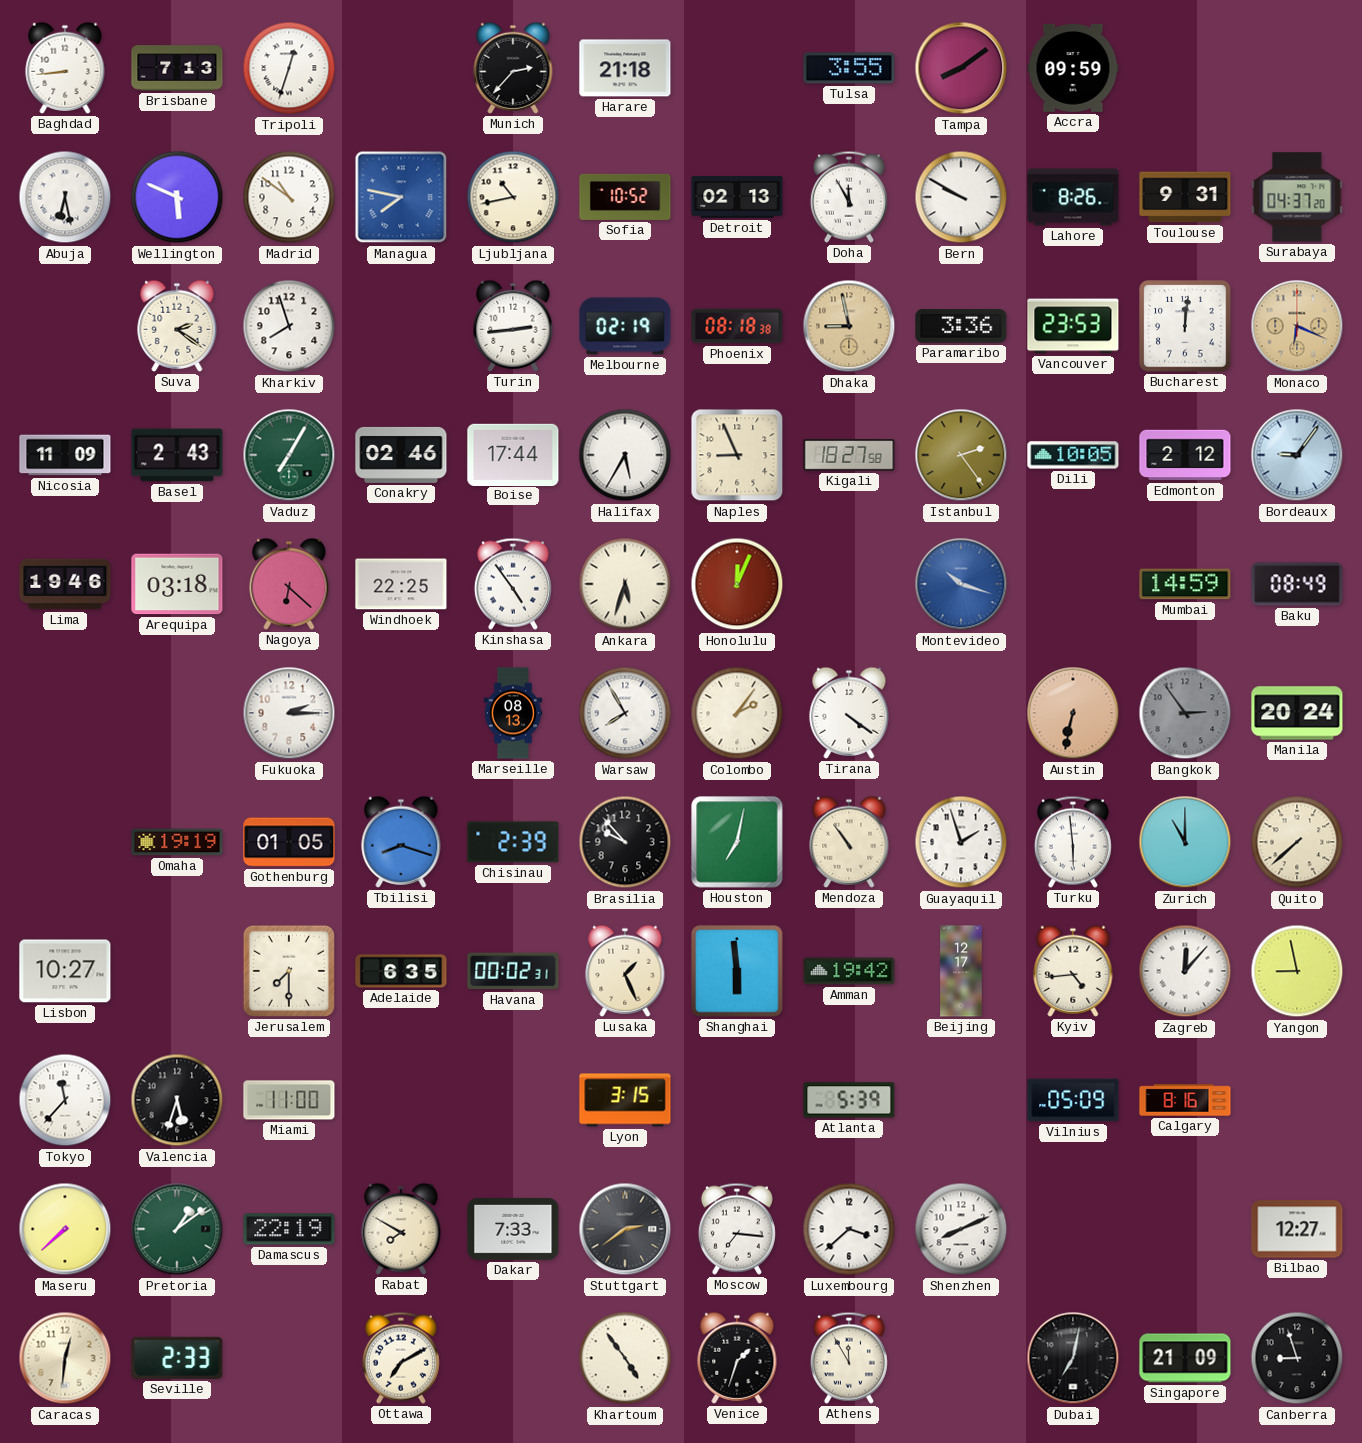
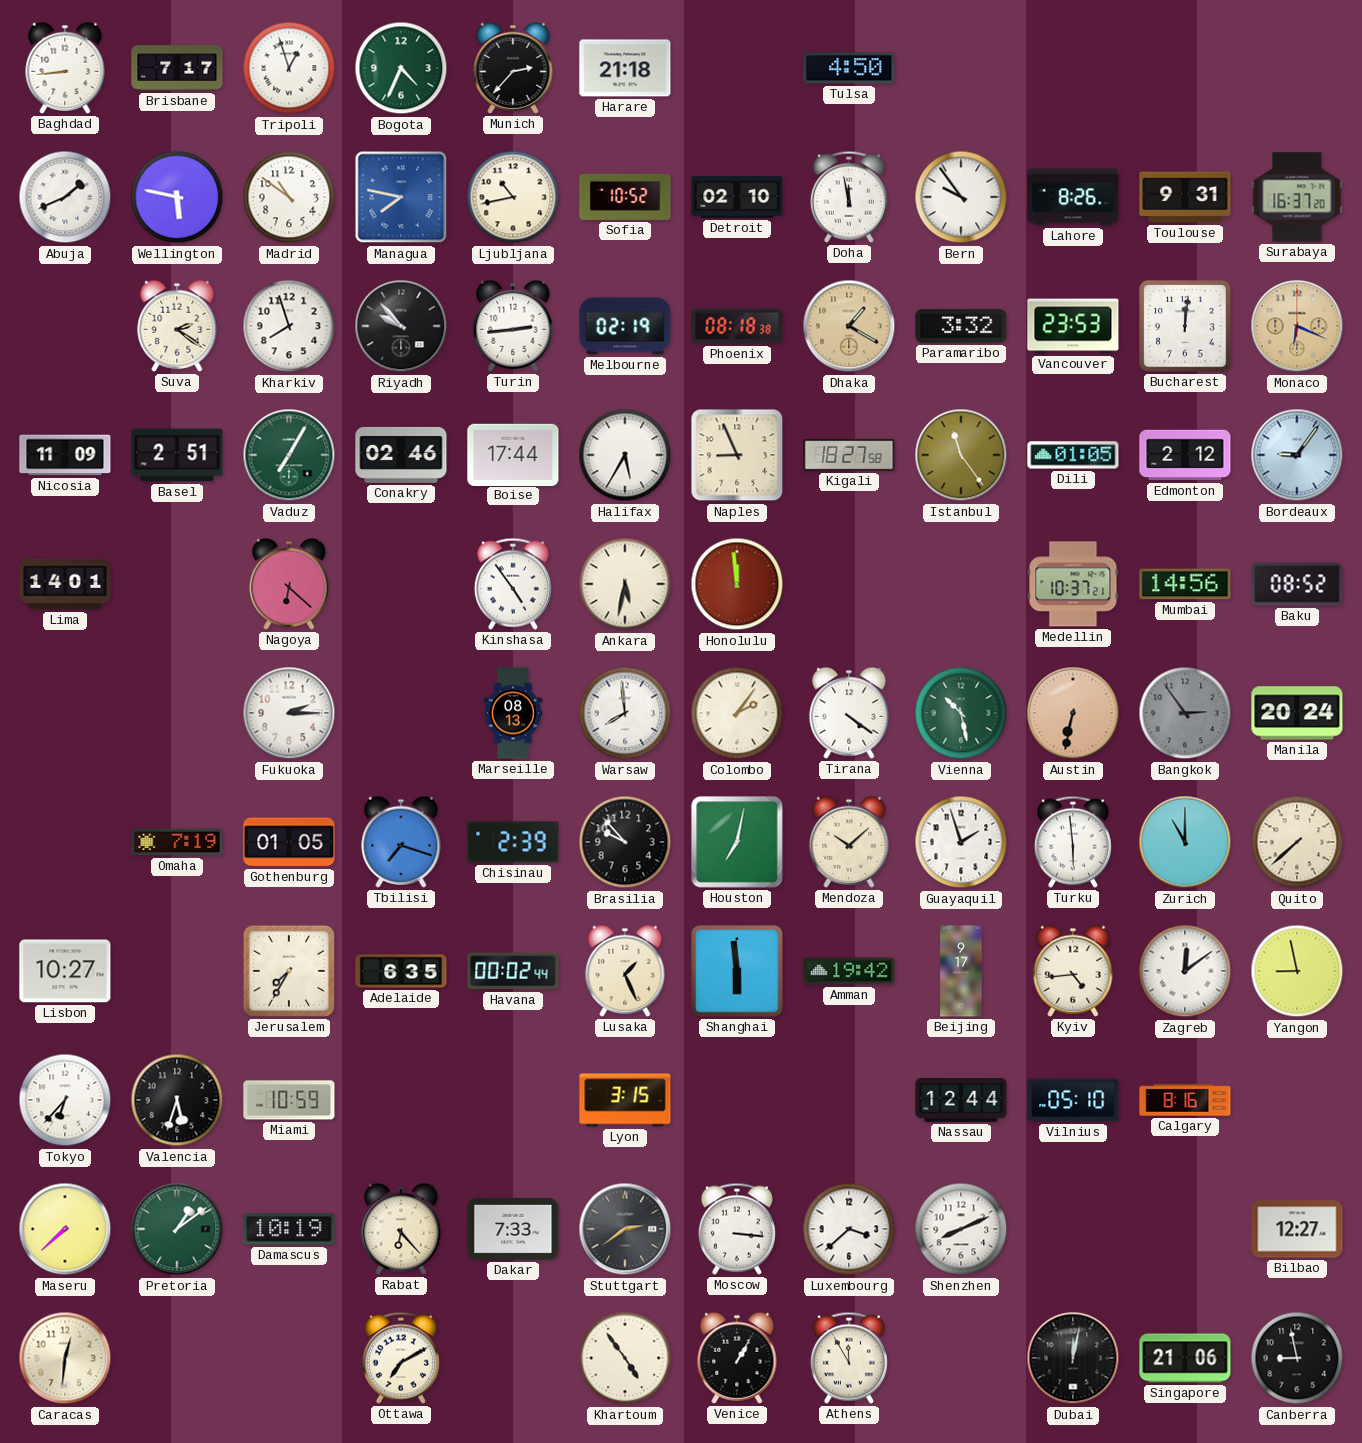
Brisbane: 7:13 -> 7:17
Tripoli: 12:33 -> 12:57
Bogota: none -> 4:34
Tulsa: 3:55 -> 4:50
Tampa: 8:09 -> none
Accra: 09:59 -> none
Abuja: 6:28 -> 1:41
Wellington: 5:49 -> 5:47
Detroit: 02:13 -> 02:10
Doha: 11:55 -> 11:58
Bern: 9:50 -> 9:54
Surabaya: 04:37 -> 16:37
Riyadh: none -> 9:53
Dhaka: 8:58 -> 1:20
Paramaribo: 3:36 -> 3:32
Basel: 2:43 -> 2:51
Istanbul: 2:24 -> 11:24
Dili: 10:05 -> 01:05
Lima: 19:46 -> 14:01
Arequipa: 03:18 -> none
Windhoek: 22:25 -> none
Ankara: 5:33 -> 5:32
Honolulu: 12:04 -> 11:59
Montevideo: 10:18 -> none
Medellin: none -> 10:37
Mumbai: 14:59 -> 14:56
Baku: 08:49 -> 08:52
Warsaw: 7:55 -> 7:59
Vienna: none -> 10:28
Omaha: 19:19 -> 7:19
Tbilisi: 8:18 -> 7:18
Mendoza: 10:54 -> 10:08
Jerusalem: 7:30 -> 7:35
Havana: 00:02:31 -> 00:02:44
Beijing: 12:17 -> 9:17
Zagreb: 12:07 -> 12:09
Tokyo: 11:37 -> 6:37
Miami: 11:00 -> 10:59
Atlanta: 5:39 -> none
Nassau: none -> 12:44
Vilnius: 05:09 -> 05:10
Damascus: 22:19 -> 10:19
Rabat: 7:50 -> 6:23
Moscow: 7:16 -> 3:16
Seville: 2:33 -> none
Venice: 1:33 -> 1:05
Dubai: 7:02 -> 12:02
Singapore: 21:09 -> 21:06
Canberra: 8:57 -> 8:58
